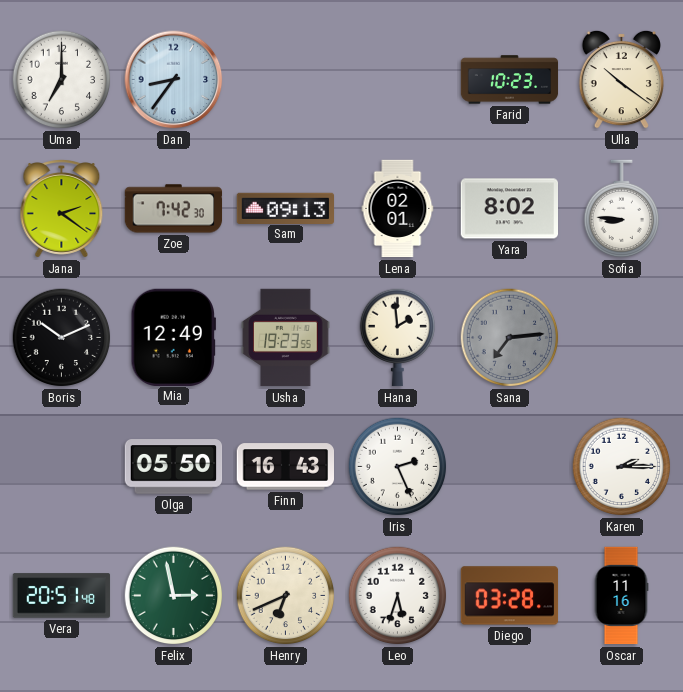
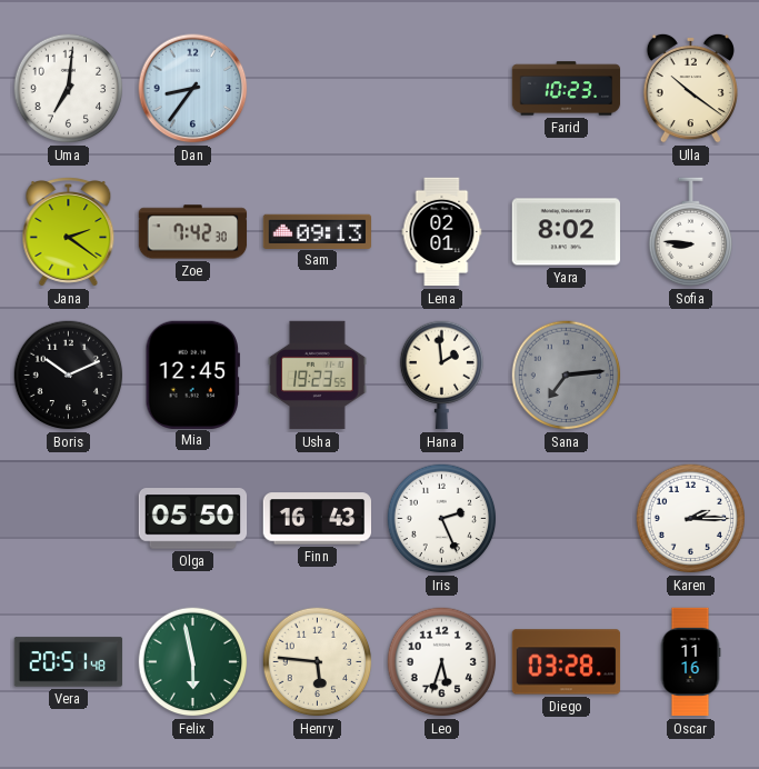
Uma: 7:00 -> 7:01
Mia: 12:49 -> 12:45
Felix: 2:58 -> 5:58
Henry: 6:41 -> 5:46
